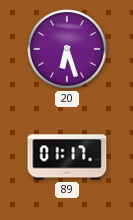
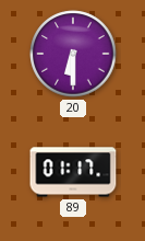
20: 6:27 -> 6:30
